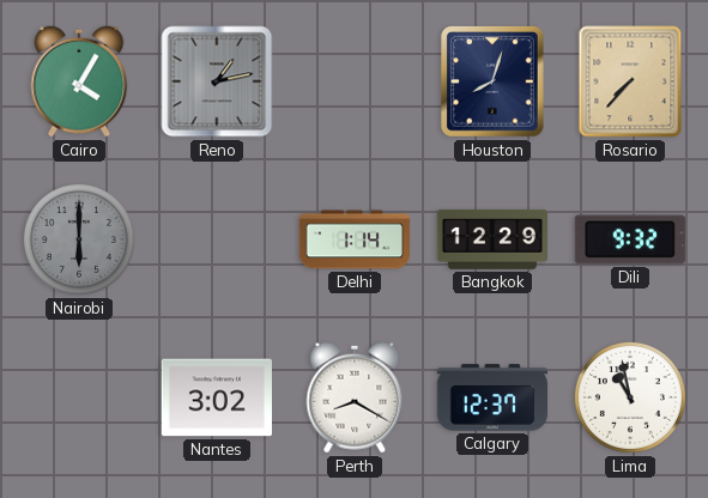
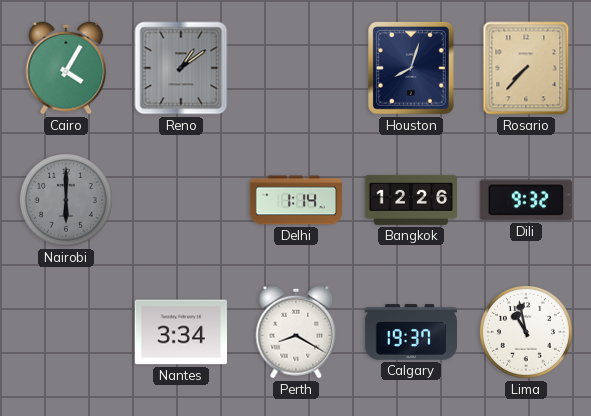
Reno: 1:13 -> 1:09
Bangkok: 12:29 -> 12:26
Nantes: 3:02 -> 3:34
Calgary: 12:37 -> 19:37
